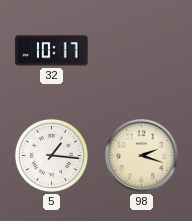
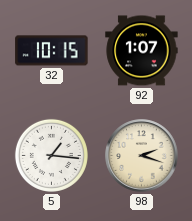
32: 10:17 -> 10:15
92: none -> 1:07
